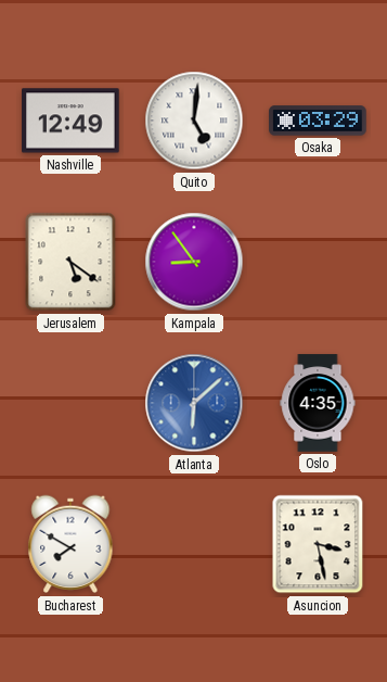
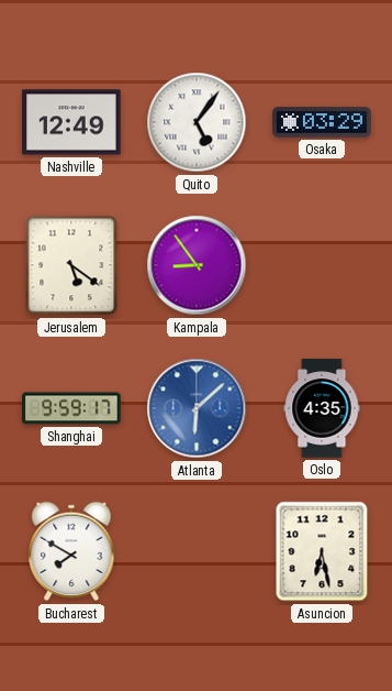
Quito: 5:01 -> 5:06
Shanghai: none -> 9:59
Asuncion: 3:28 -> 6:28
